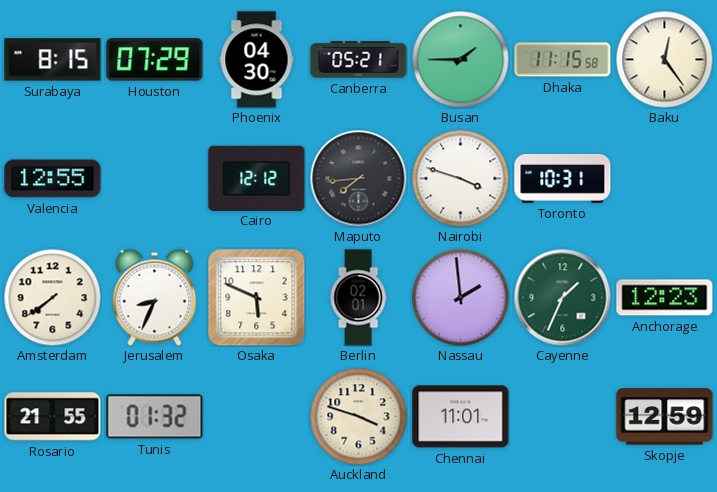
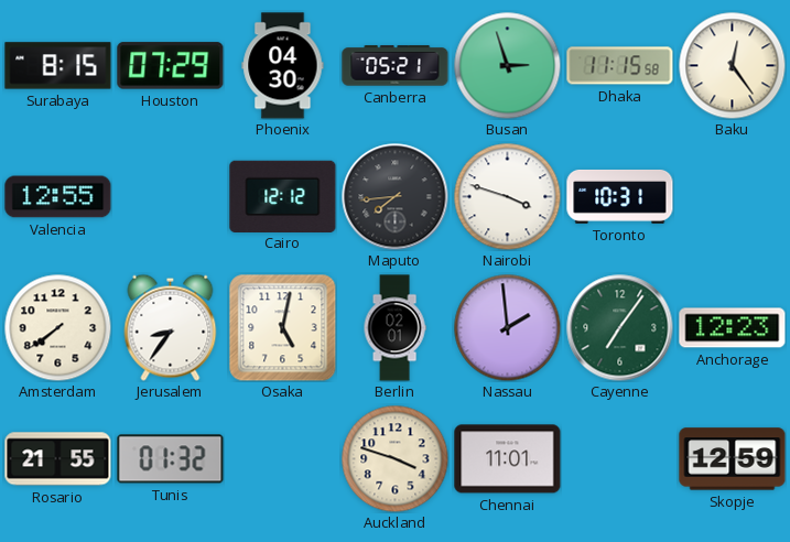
Busan: 1:45 -> 2:57
Jerusalem: 8:34 -> 8:36
Osaka: 5:49 -> 5:02
Cayenne: 1:34 -> 7:06
